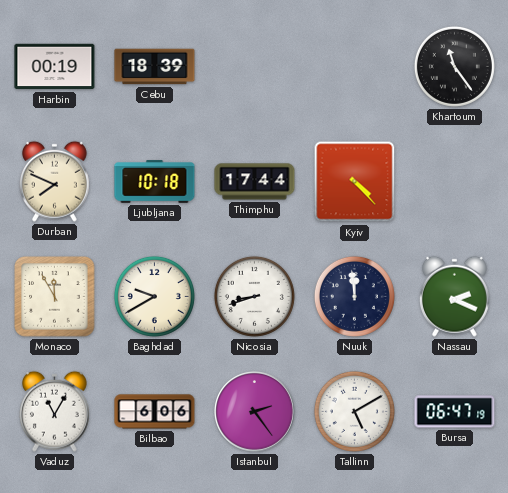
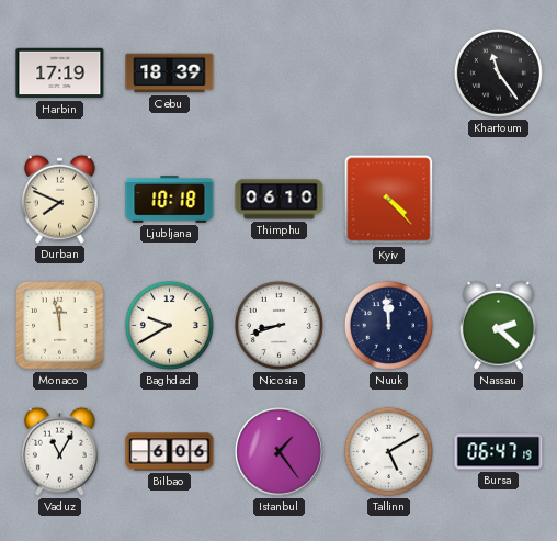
Harbin: 00:19 -> 17:19
Thimphu: 17:44 -> 06:10
Monaco: 11:55 -> 11:58
Nassau: 2:19 -> 2:22
Istanbul: 2:24 -> 1:24
